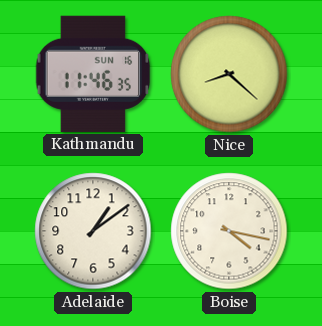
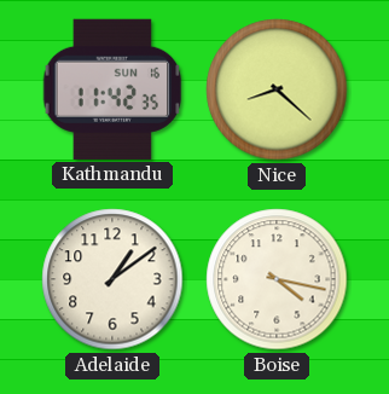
Kathmandu: 11:46 -> 11:42
